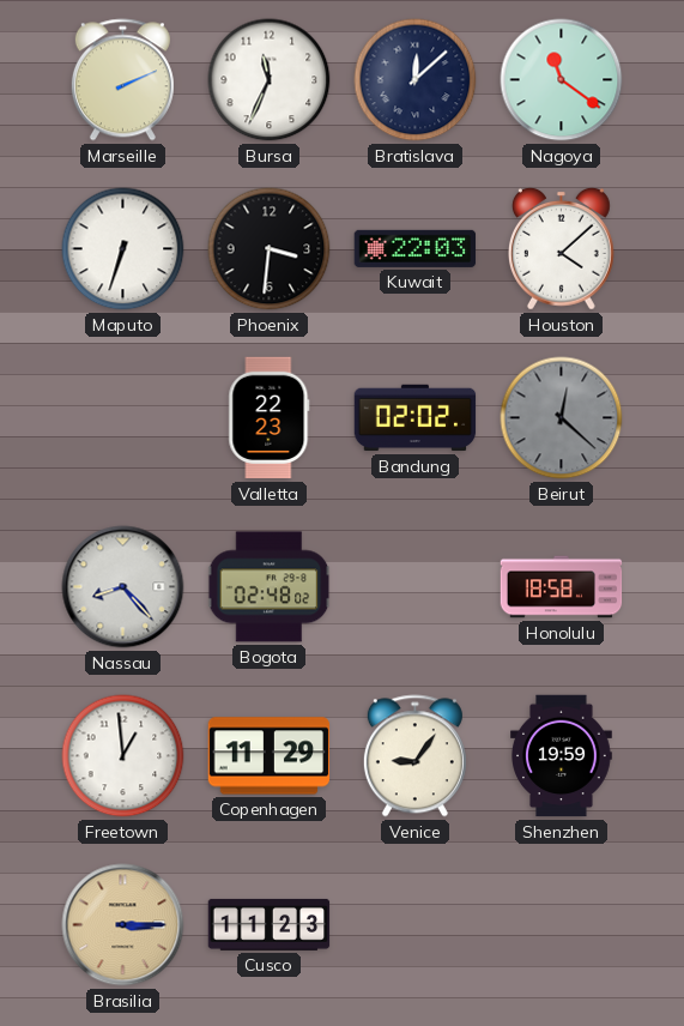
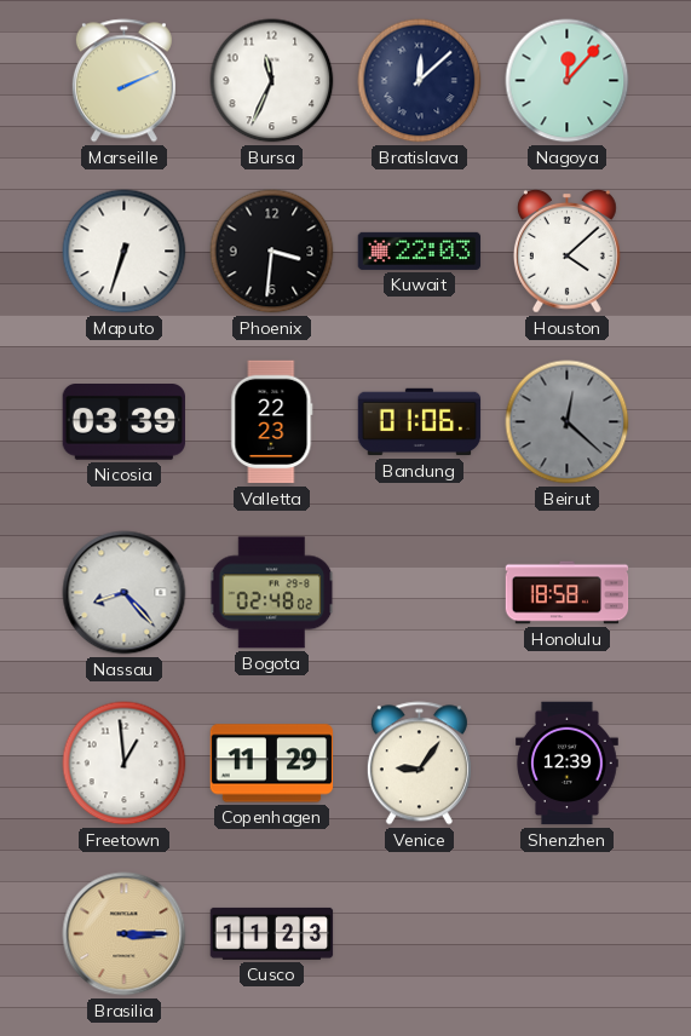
Nagoya: 11:21 -> 12:07
Nicosia: none -> 03:39
Bandung: 02:02 -> 01:06
Shenzhen: 19:59 -> 12:39
